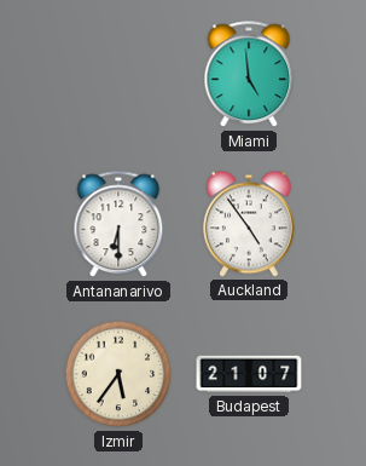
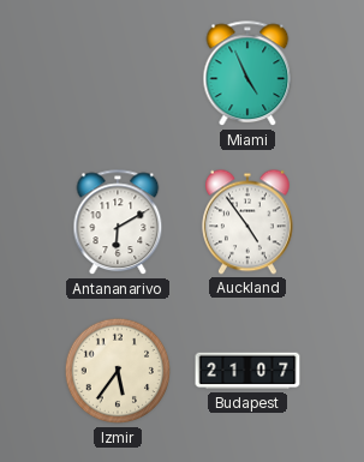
Miami: 4:59 -> 4:56
Antananarivo: 6:30 -> 6:10
